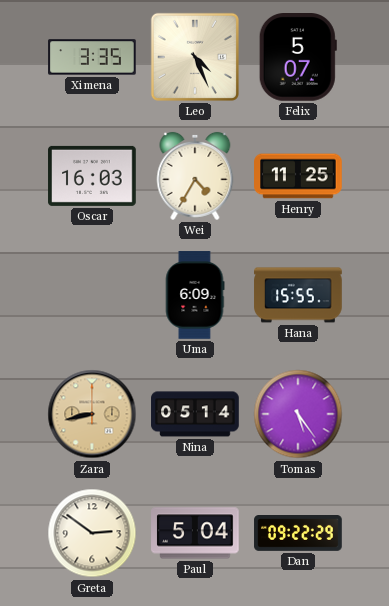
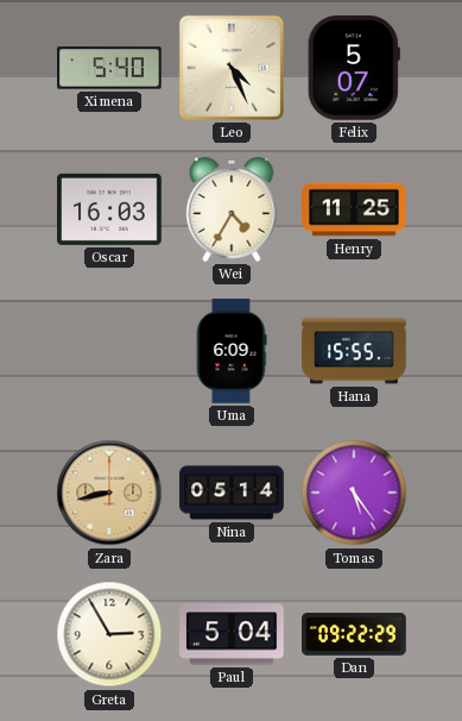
Ximena: 3:35 -> 5:40
Greta: 2:51 -> 2:55
